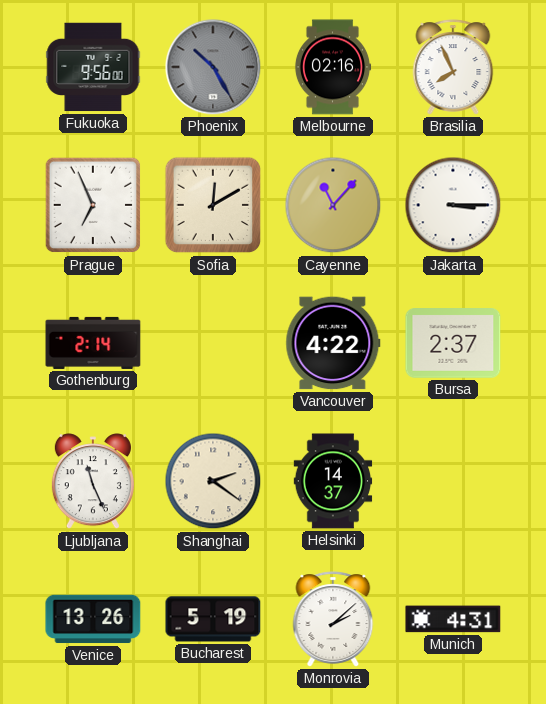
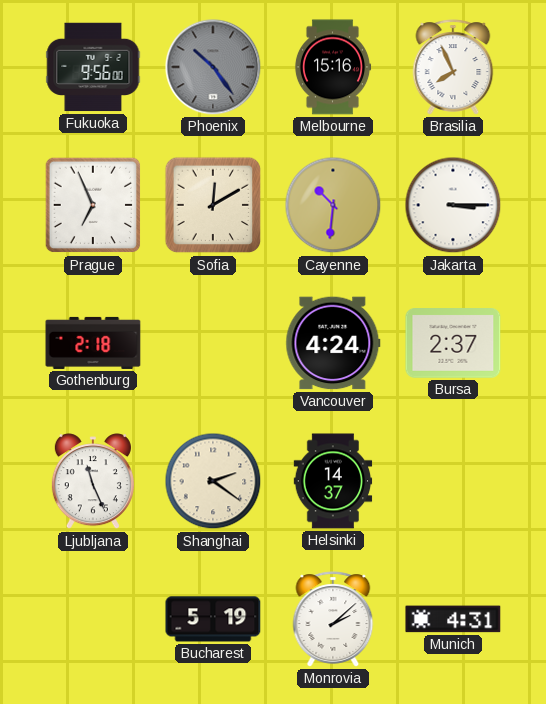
Phoenix: 10:25 -> 10:24
Melbourne: 02:16 -> 15:16
Cayenne: 11:07 -> 10:31
Gothenburg: 2:14 -> 2:18
Vancouver: 4:22 -> 4:24
Venice: 13:26 -> none
